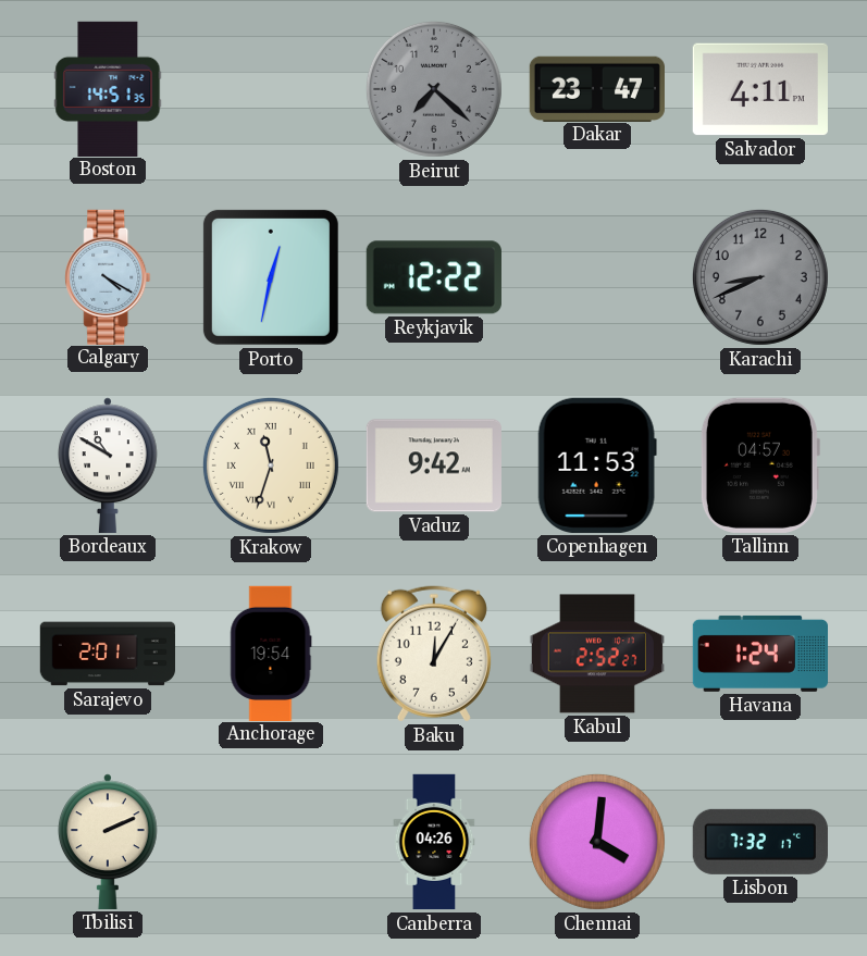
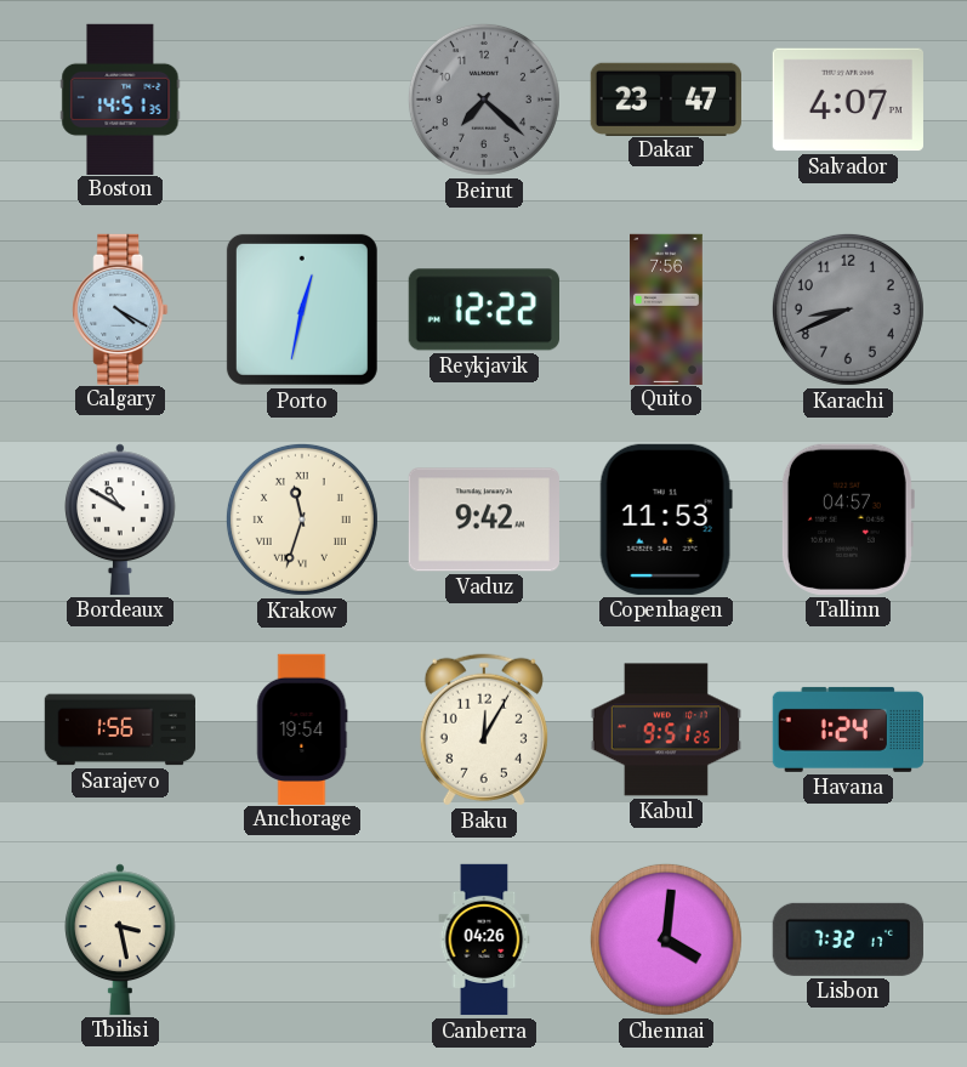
Salvador: 4:11 -> 4:07
Quito: none -> 7:56
Sarajevo: 2:01 -> 1:56
Kabul: 2:52 -> 9:51
Tbilisi: 2:11 -> 3:28
